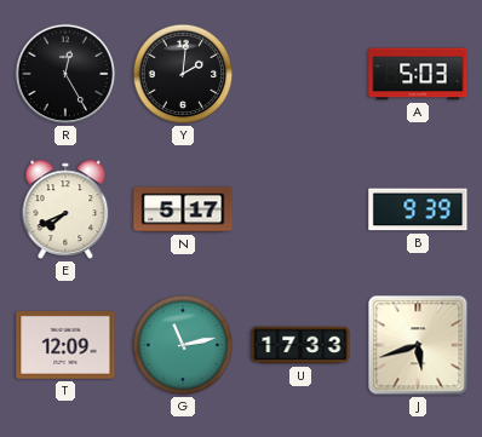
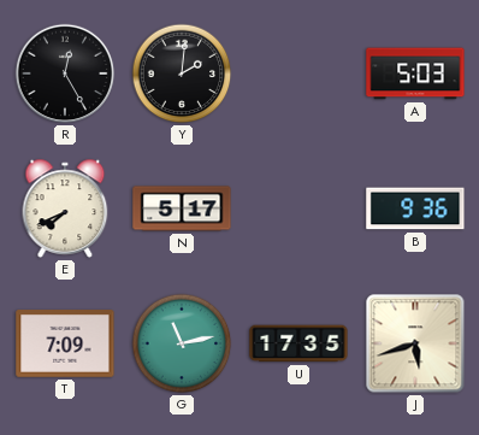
B: 9:39 -> 9:36
T: 12:09 -> 7:09
U: 17:33 -> 17:35
